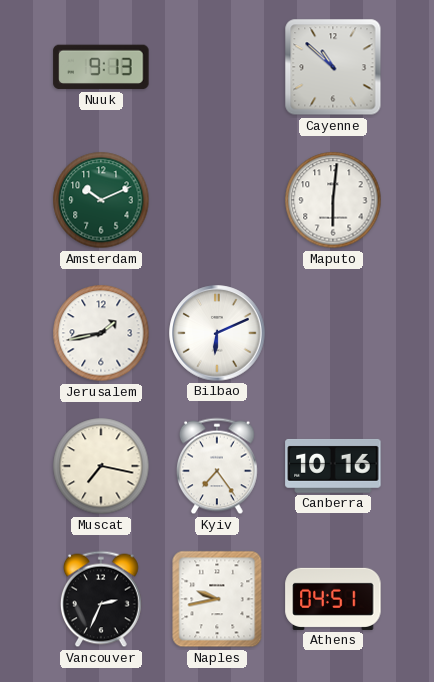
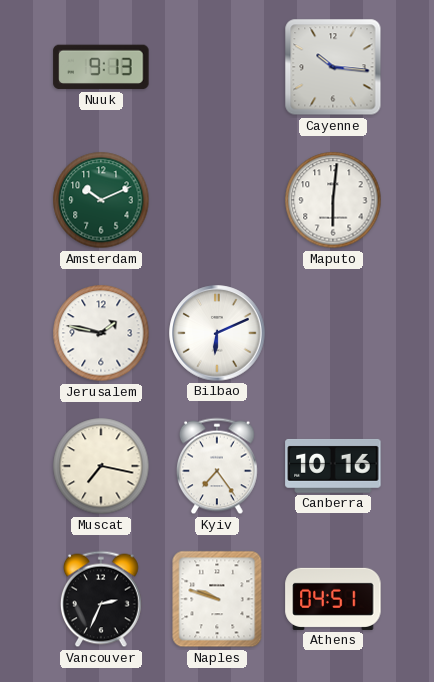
Cayenne: 10:52 -> 10:16
Jerusalem: 1:43 -> 1:47
Naples: 9:43 -> 9:48
